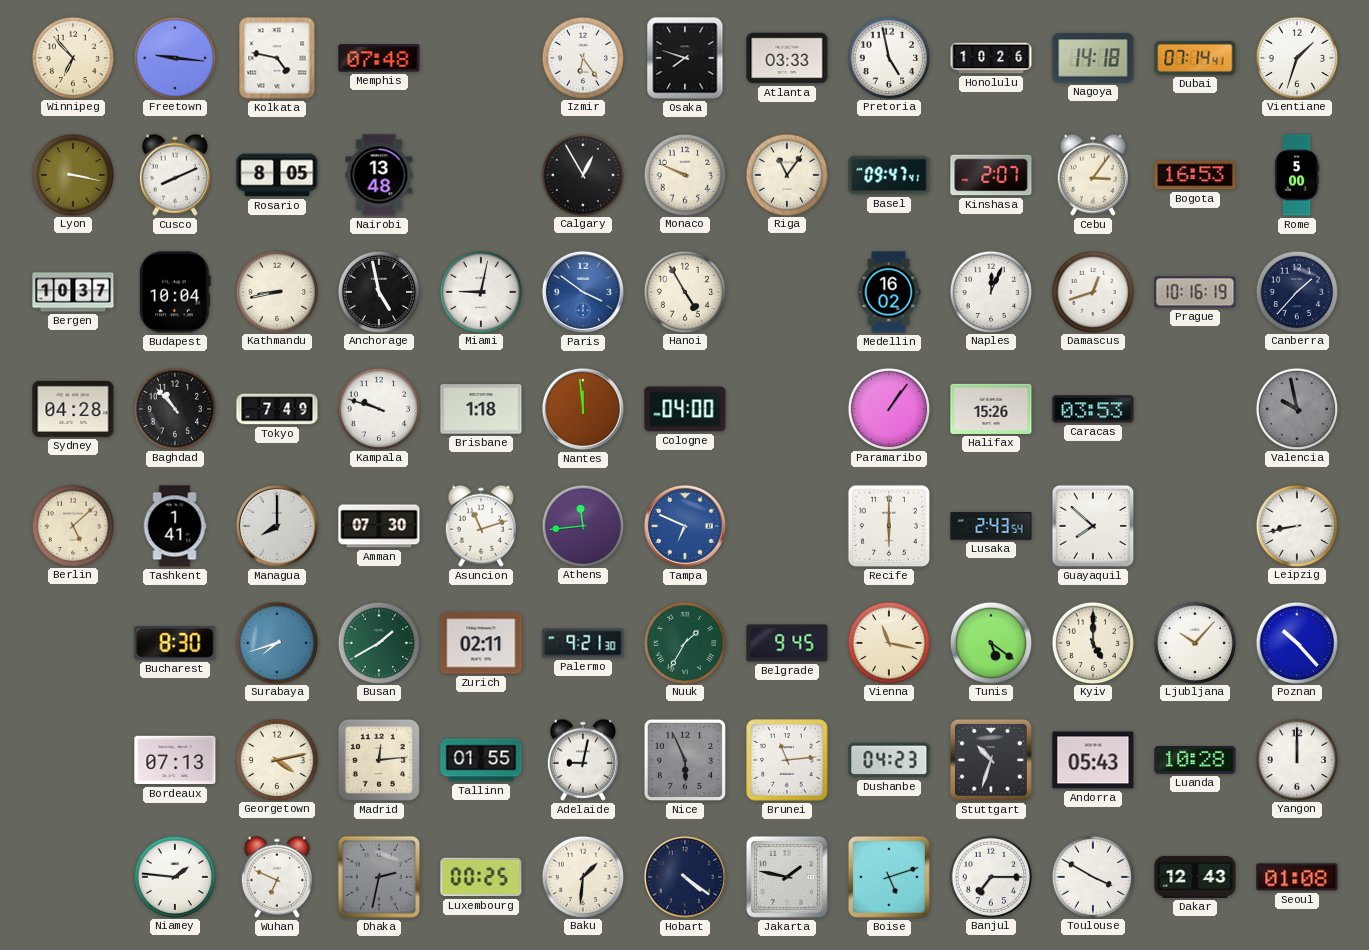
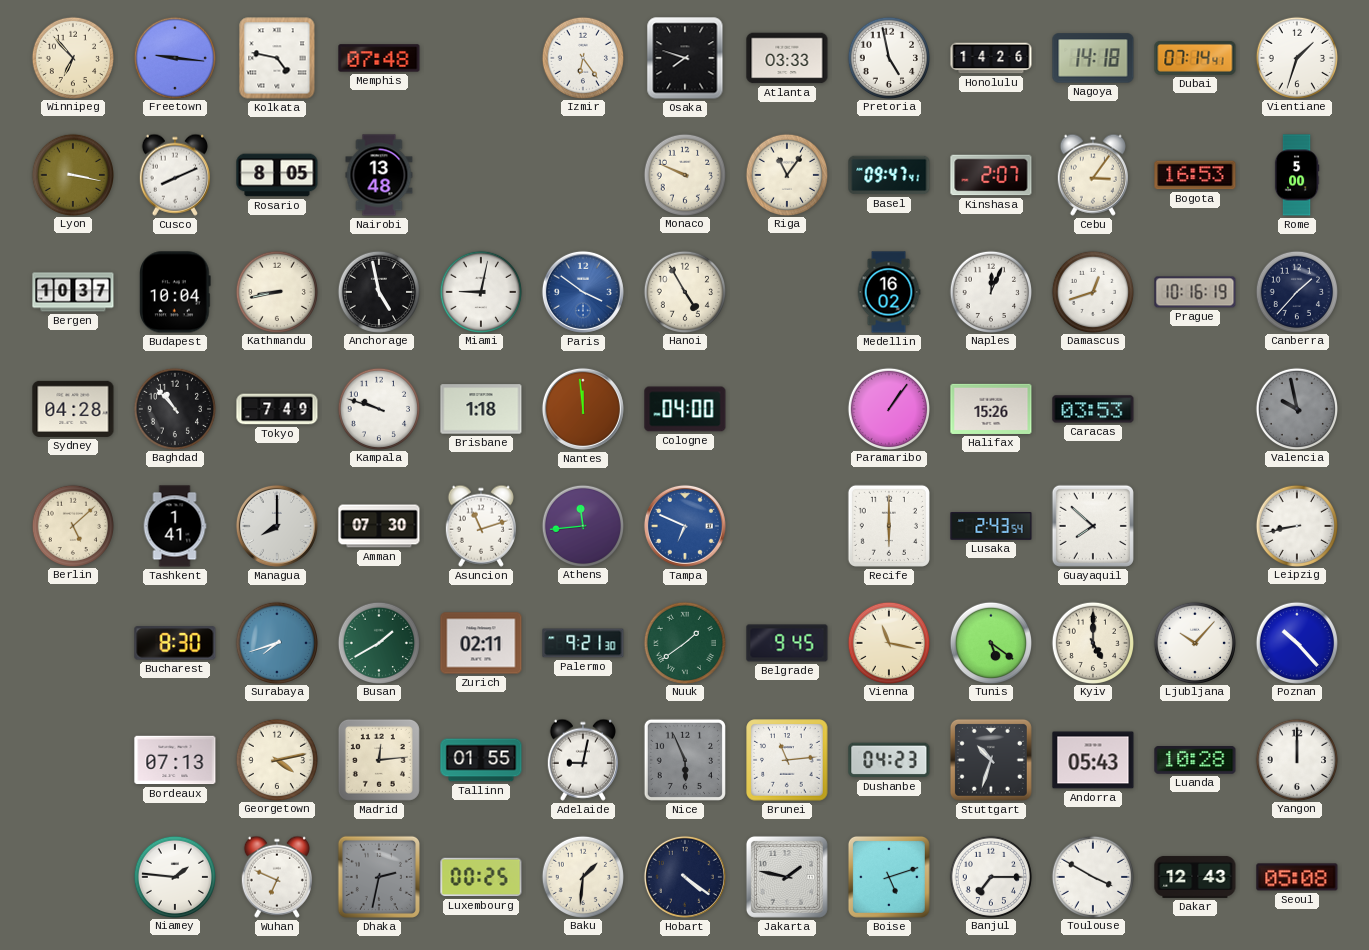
Honolulu: 10:26 -> 14:26
Calgary: 12:55 -> none
Nuuk: 1:35 -> 1:39
Seoul: 01:08 -> 05:08
